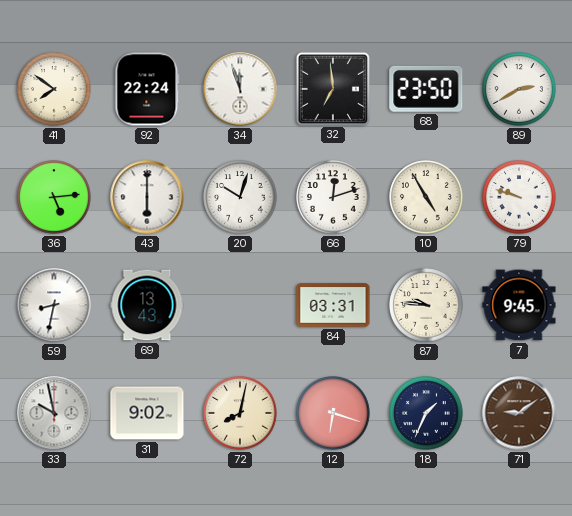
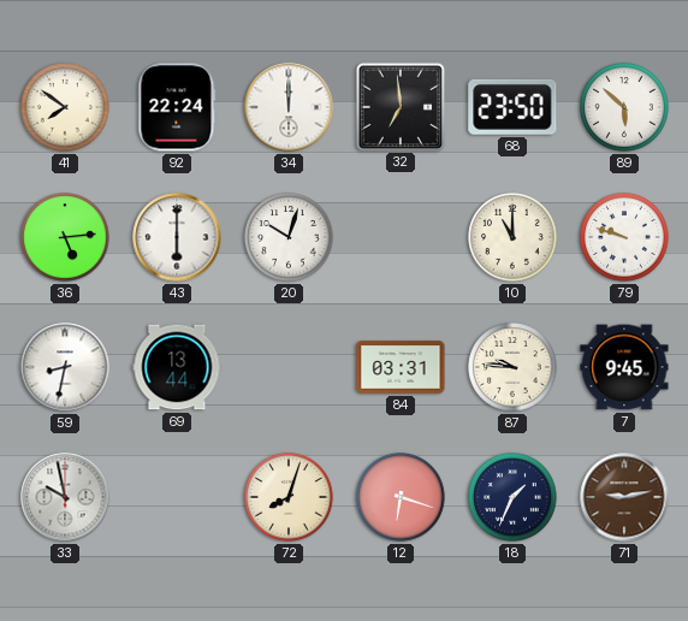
34: 11:57 -> 12:00
89: 2:40 -> 5:52
66: 12:12 -> none
10: 4:55 -> 11:00
69: 13:43 -> 13:44
31: 9:02 -> none
72: 8:02 -> 8:03
71: 9:09 -> 9:13
